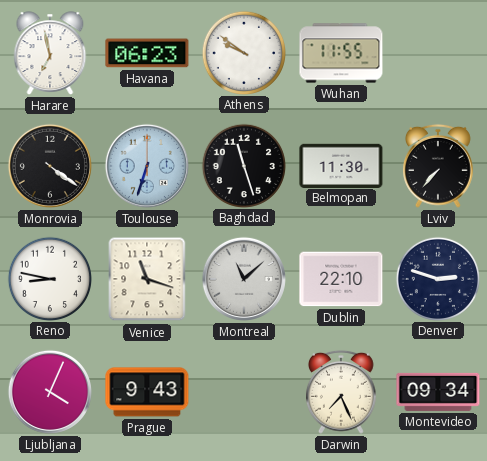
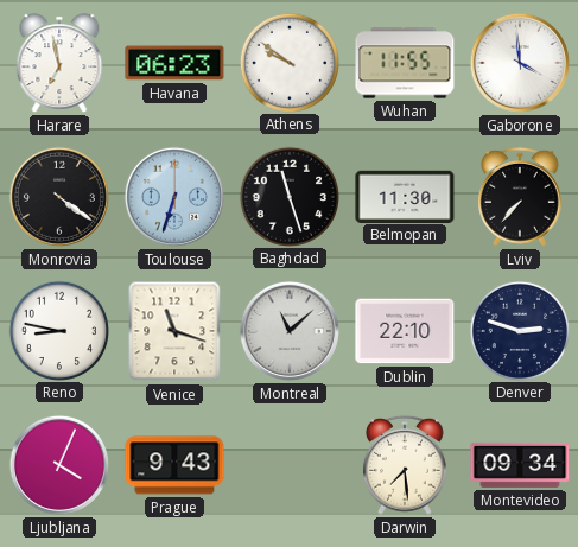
Gaborone: none -> 3:59
Darwin: 7:26 -> 7:29
